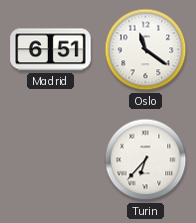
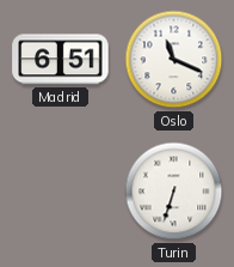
Oslo: 11:21 -> 11:19
Turin: 6:37 -> 6:33
